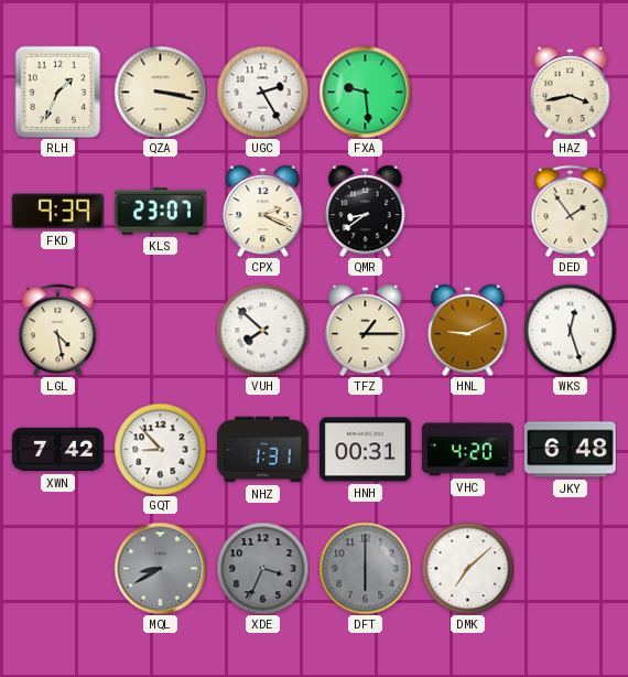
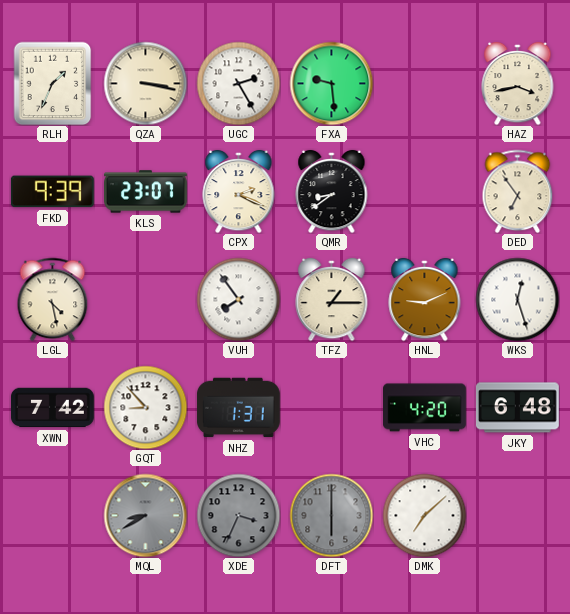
DED: 1:54 -> 6:54
VUH: 7:52 -> 7:54
HNH: 00:31 -> none
